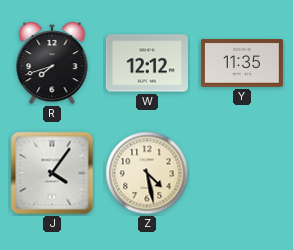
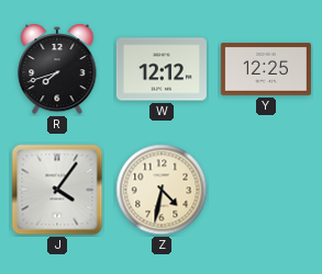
Y: 11:35 -> 12:25
Z: 4:28 -> 4:32
